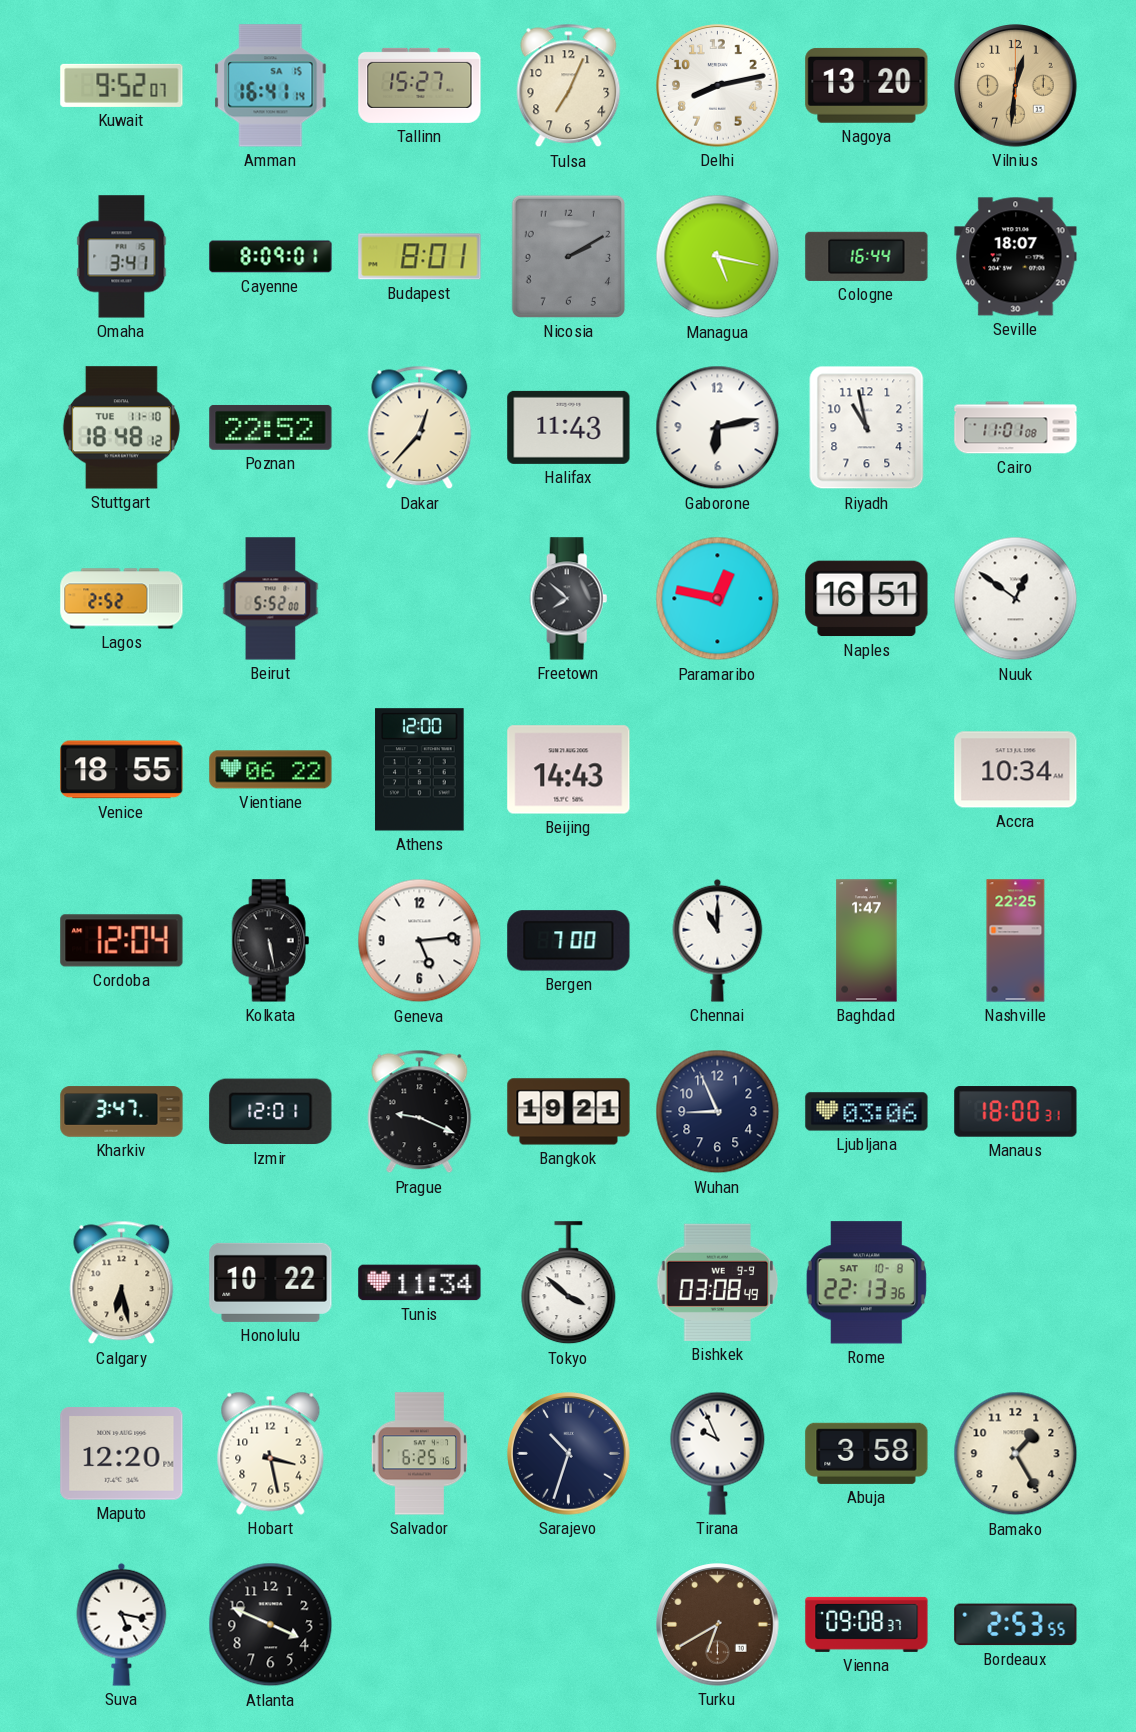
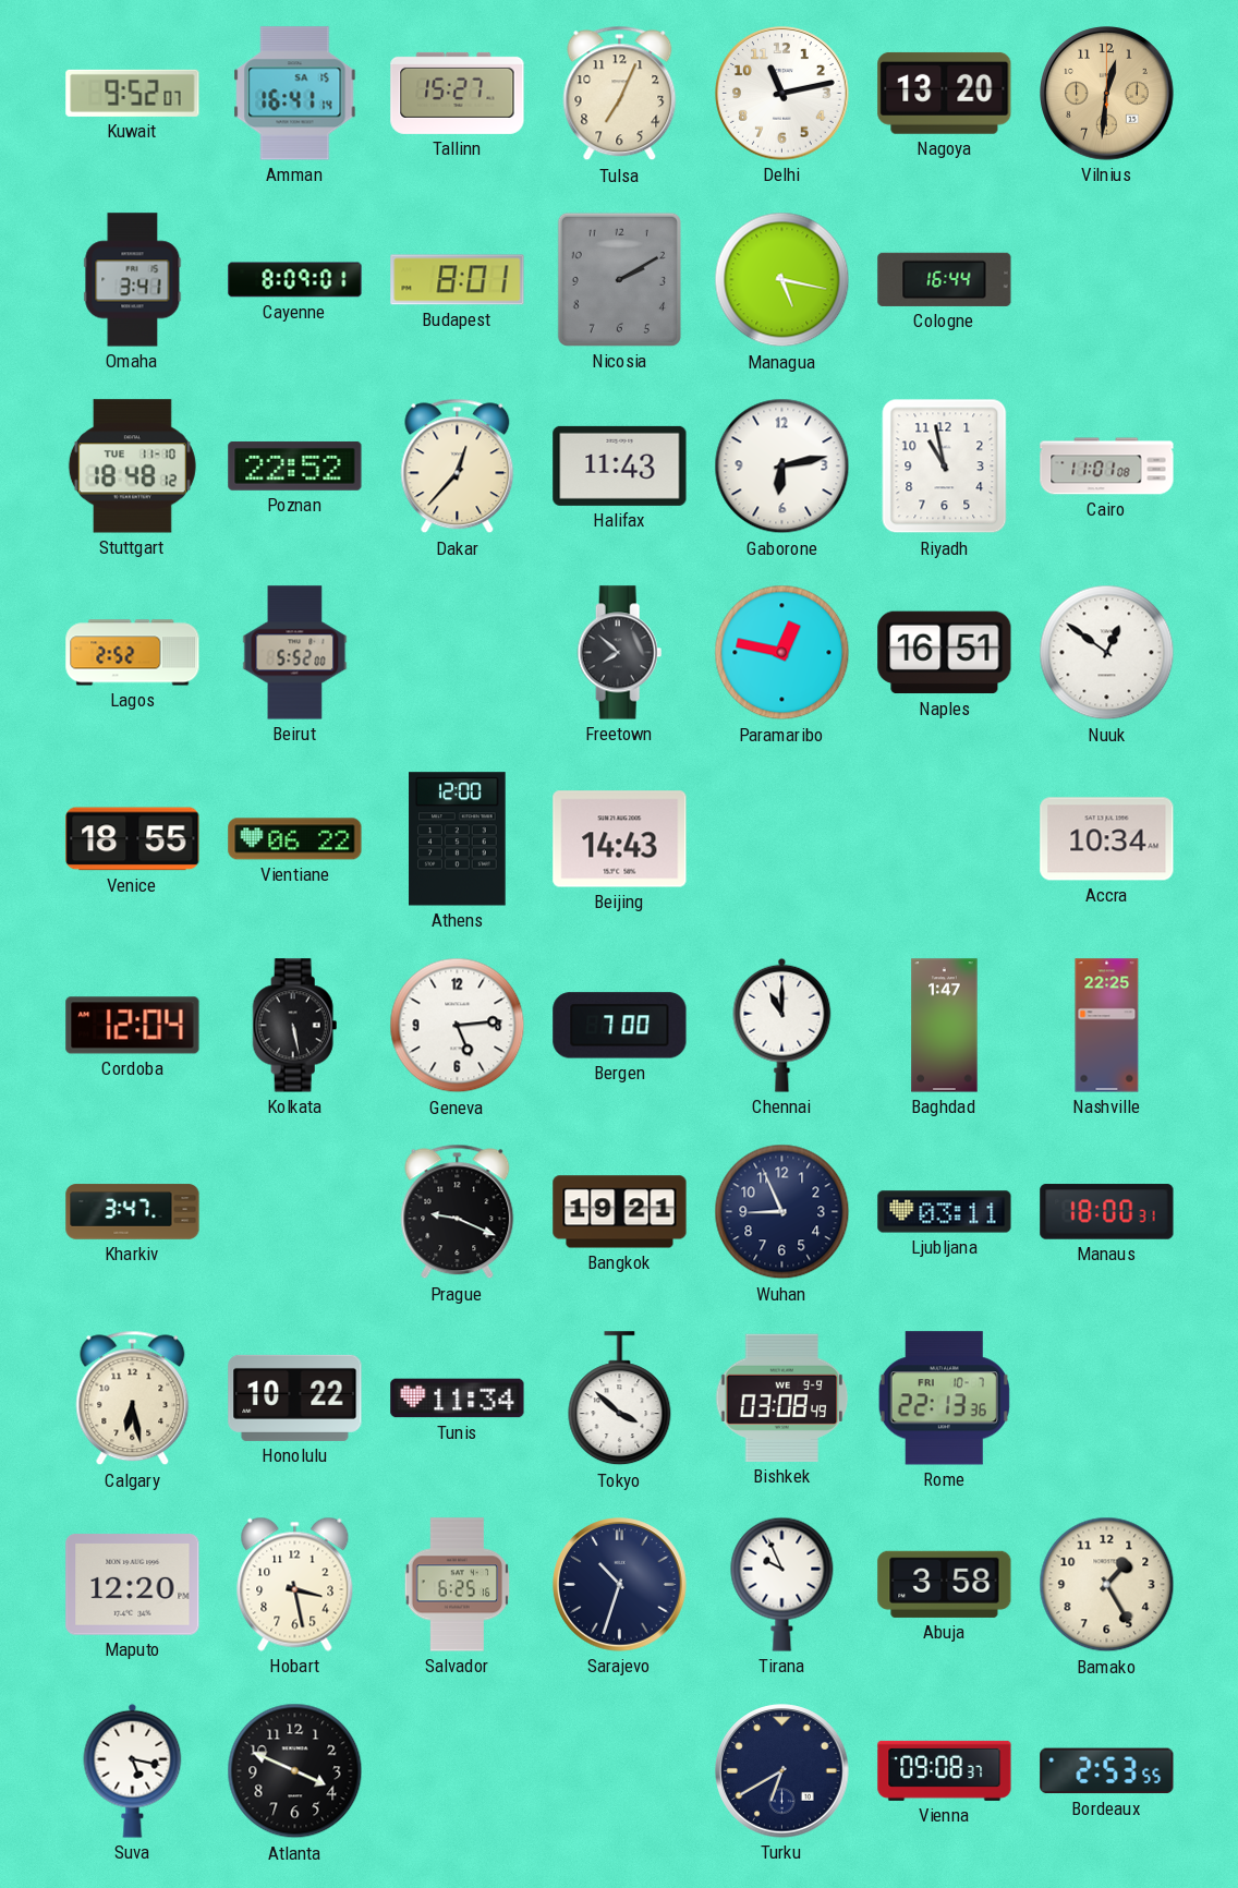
Delhi: 8:13 -> 11:13
Seville: 18:07 -> none
Izmir: 12:01 -> none
Ljubljana: 03:06 -> 03:11
Rome date: SAT 10-8 -> FRI 10-7
Turku dial: brown -> navy
